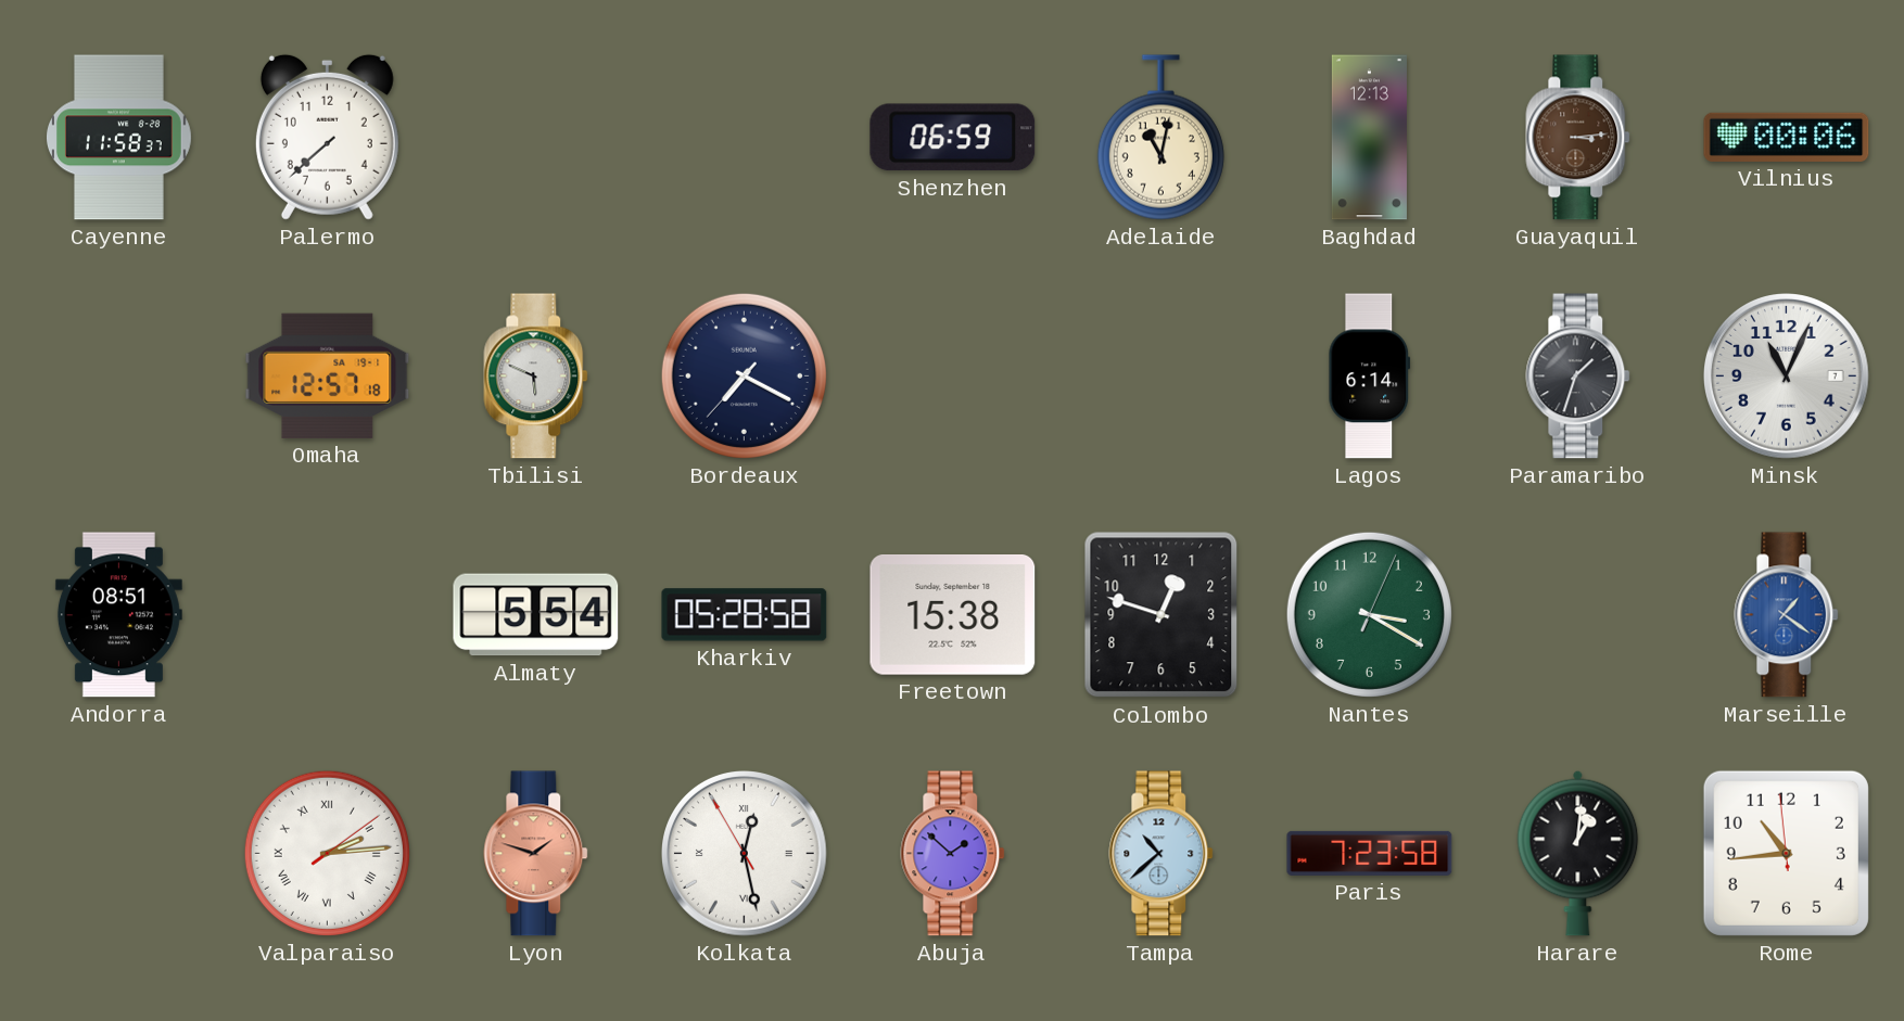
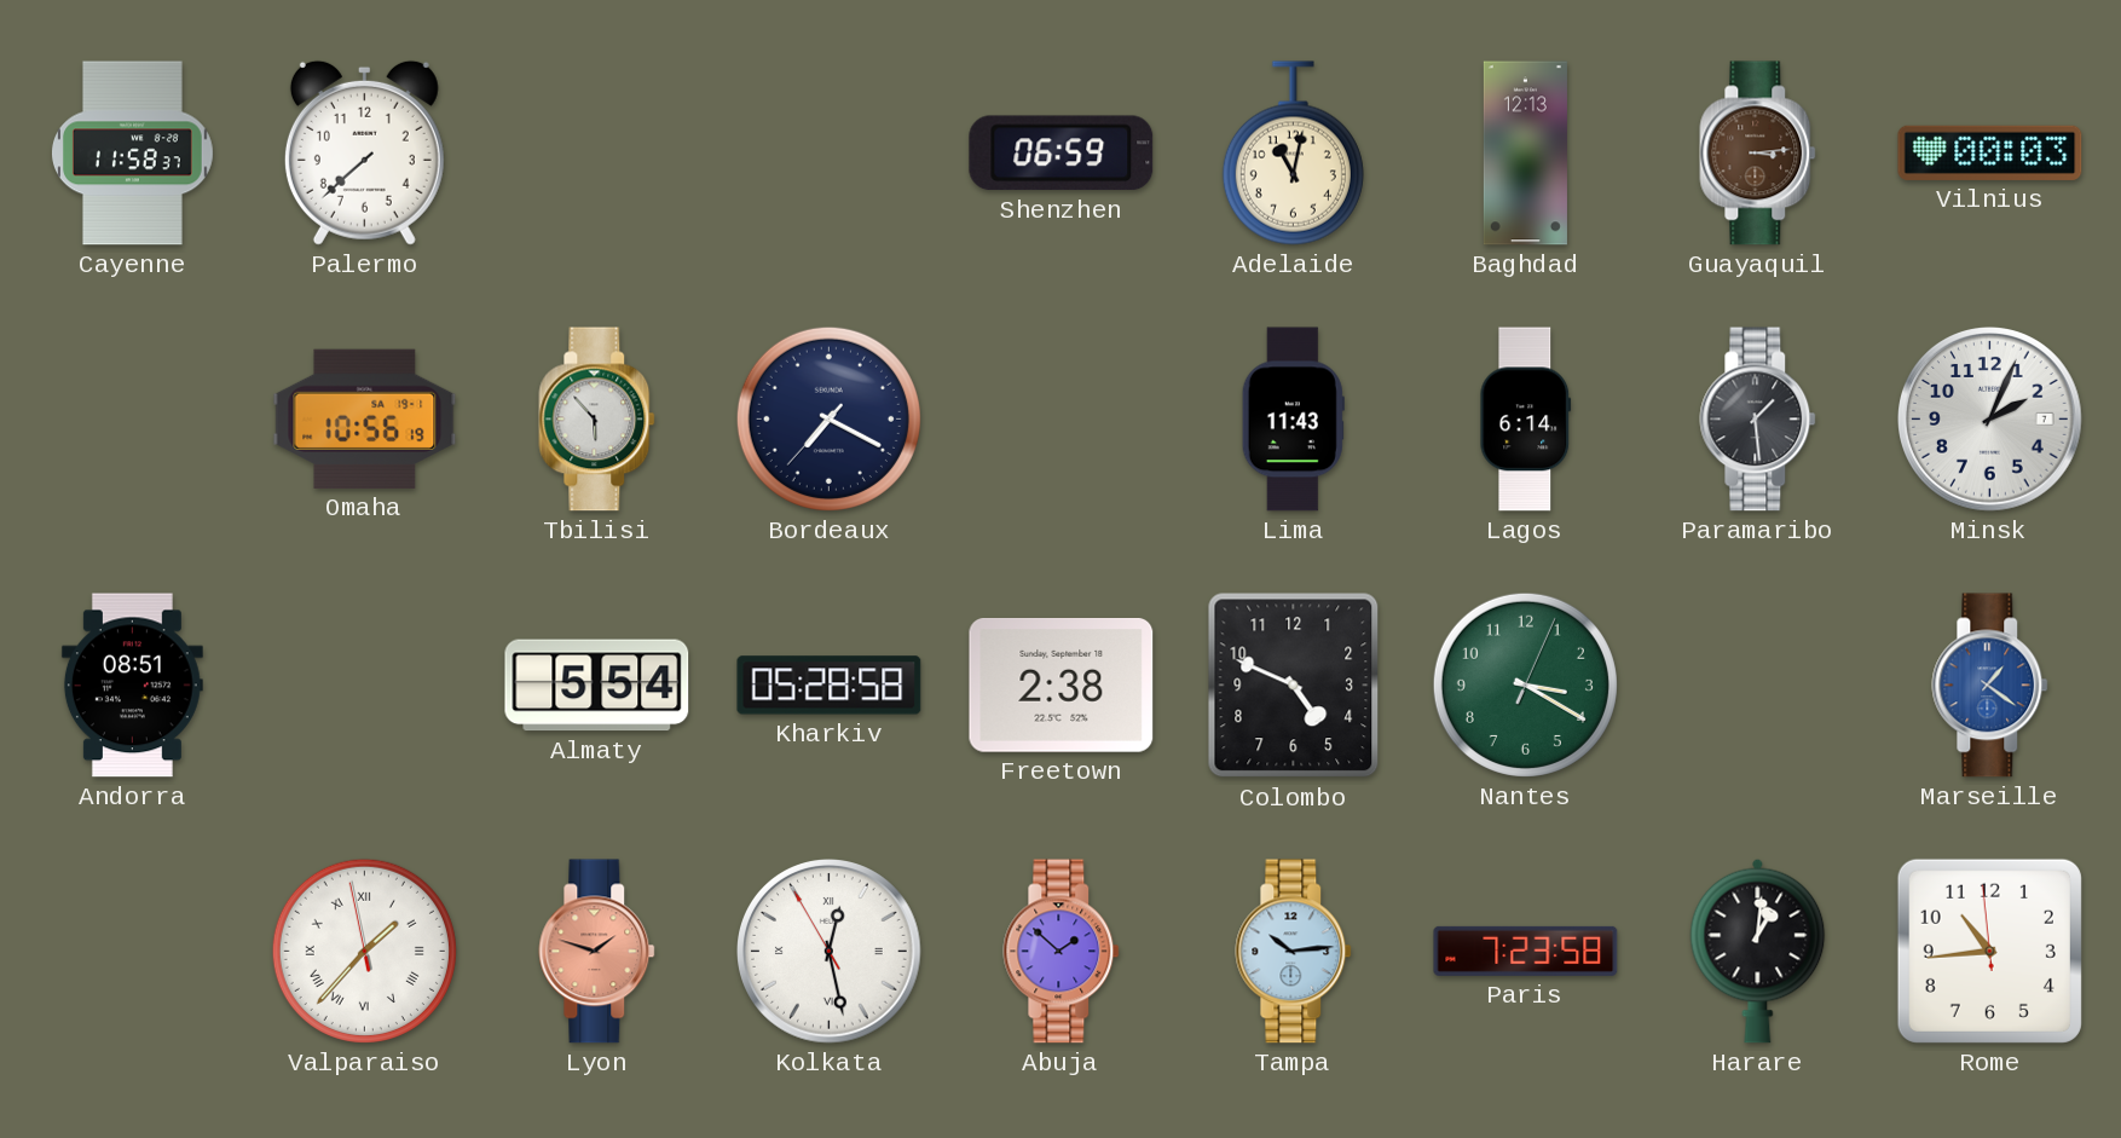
Vilnius: 00:06 -> 00:03
Omaha: 12:57 -> 10:56
Tbilisi: 5:49 -> 5:53
Lima: none -> 11:43
Paramaribo: 1:33 -> 1:29
Minsk: 11:04 -> 2:04
Freetown: 15:38 -> 2:38
Colombo: 12:48 -> 4:49
Valparaiso: 2:14 -> 1:36
Tampa: 10:38 -> 10:14
